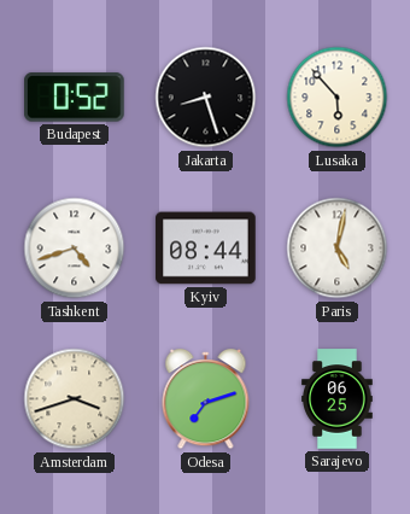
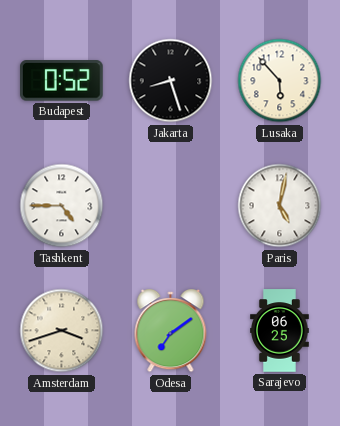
Tashkent: 4:42 -> 4:45
Kyiv: 08:44 -> none
Odesa: 7:12 -> 7:09
